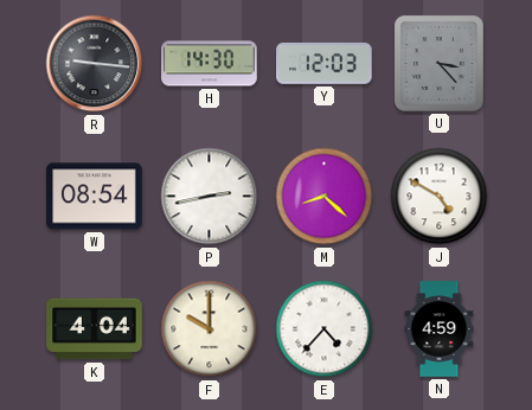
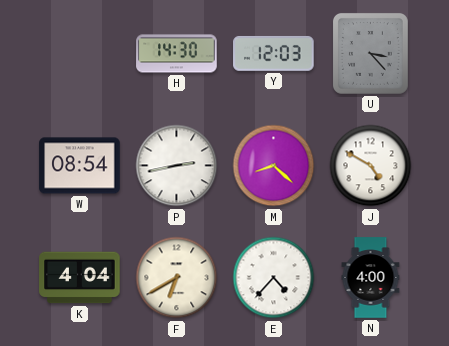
R: 9:16 -> none
F: 10:00 -> 6:40
N: 4:59 -> 4:00
